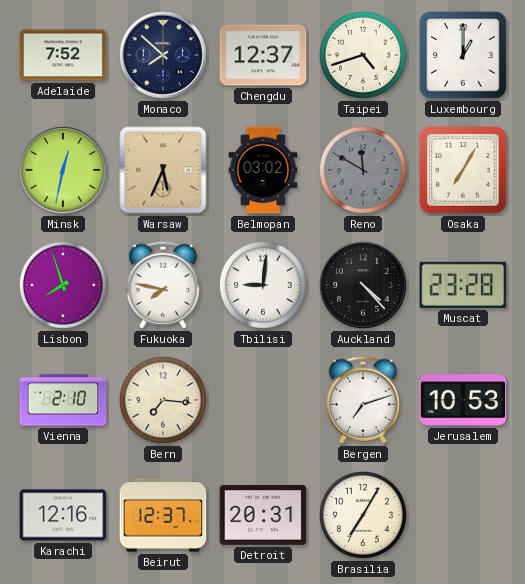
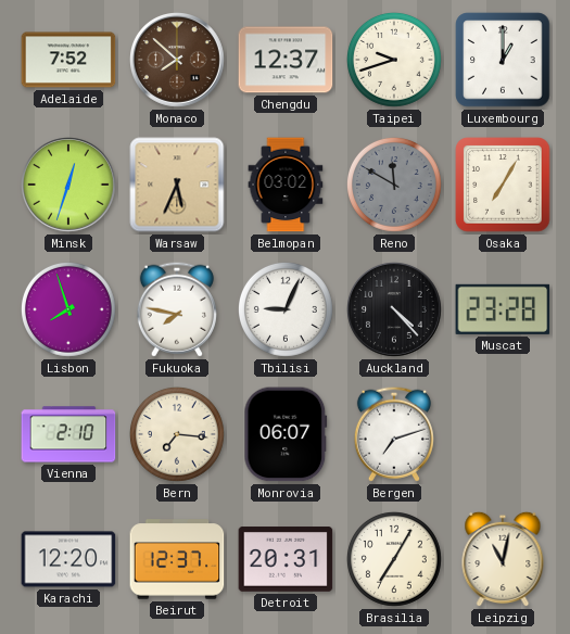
Monaco dial: navy -> brown
Taipei: 4:42 -> 9:42
Minsk: 12:32 -> 12:33
Tbilisi: 9:01 -> 9:04
Monrovia: none -> 06:07
Jerusalem: 10:53 -> none
Karachi: 12:16 -> 12:20
Leipzig: none -> 11:02
